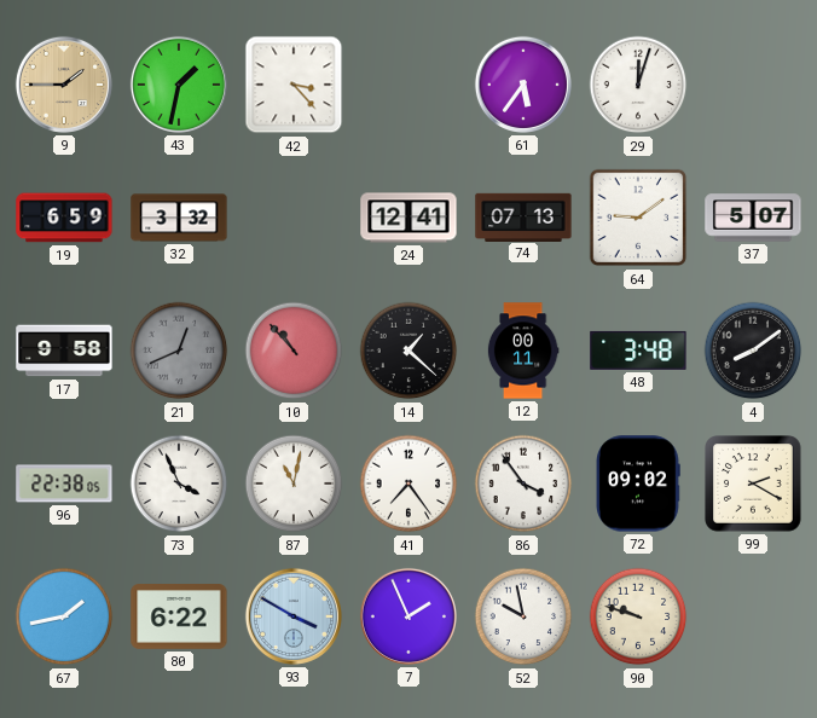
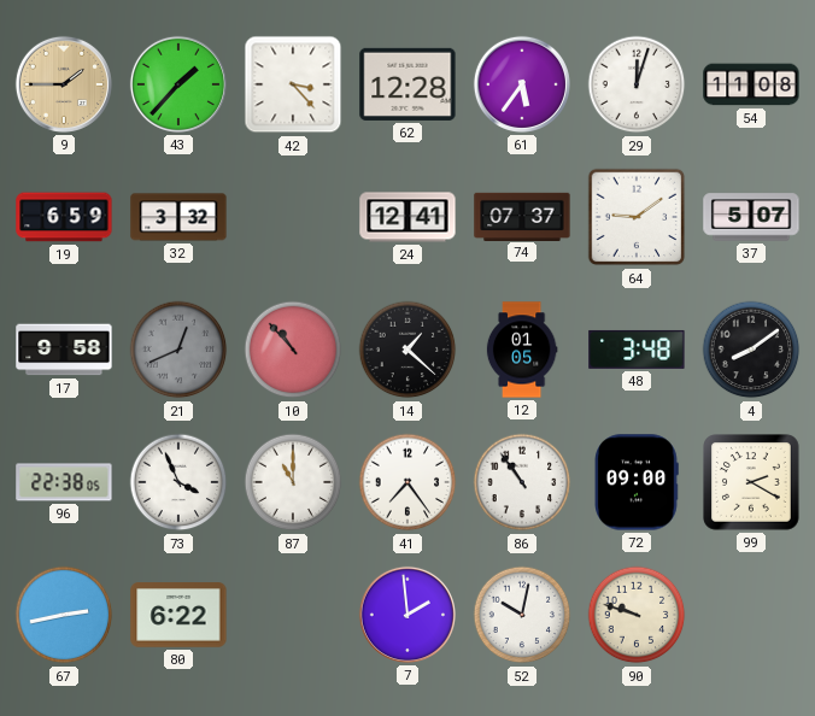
43: 1:32 -> 1:37
62: none -> 12:28
54: none -> 11:08
74: 07:13 -> 07:37
12: 00:11 -> 01:05
87: 11:02 -> 11:00
86: 3:54 -> 10:54
72: 09:02 -> 09:00
67: 1:43 -> 2:43
93: 3:50 -> none
7: 1:56 -> 1:59
52: 9:58 -> 10:02
